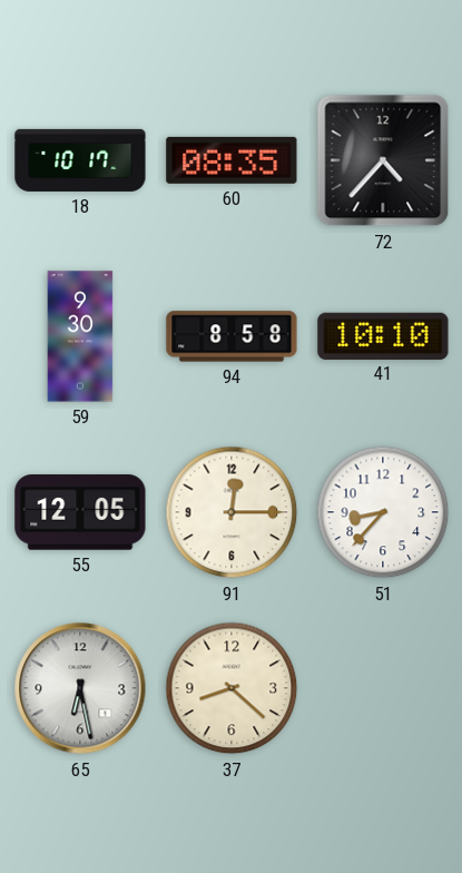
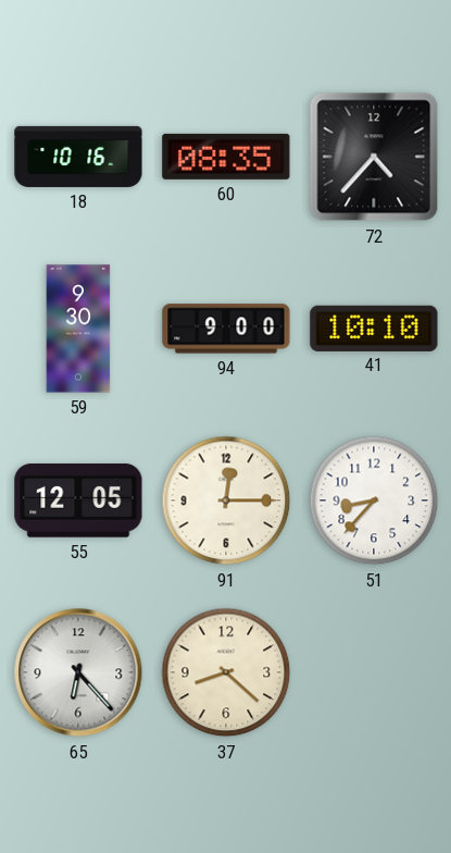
18: 10:17 -> 10:16
94: 8:58 -> 9:00
65: 6:28 -> 6:23
